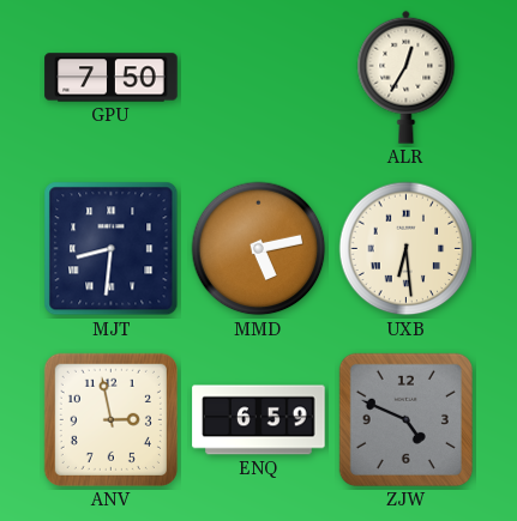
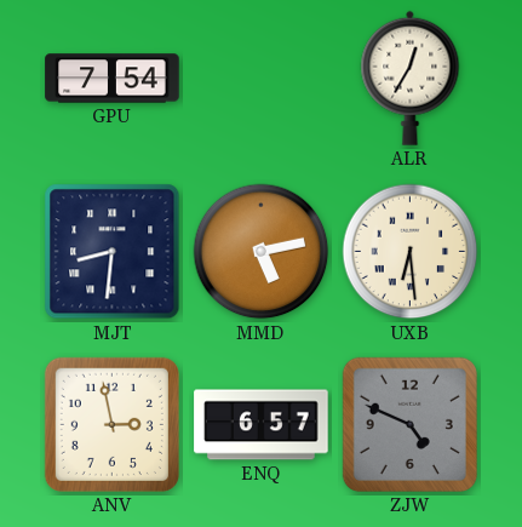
GPU: 7:50 -> 7:54
ENQ: 6:59 -> 6:57
